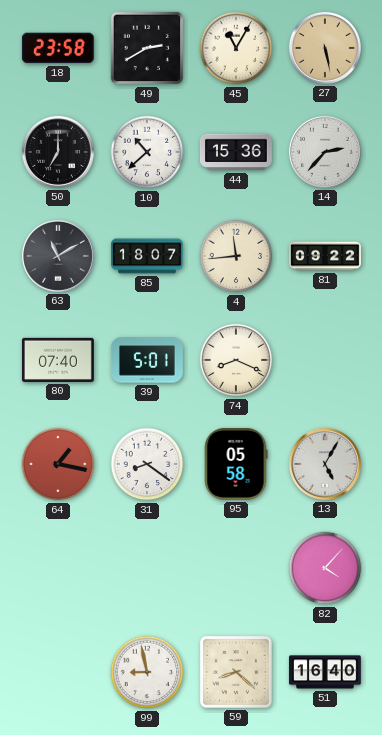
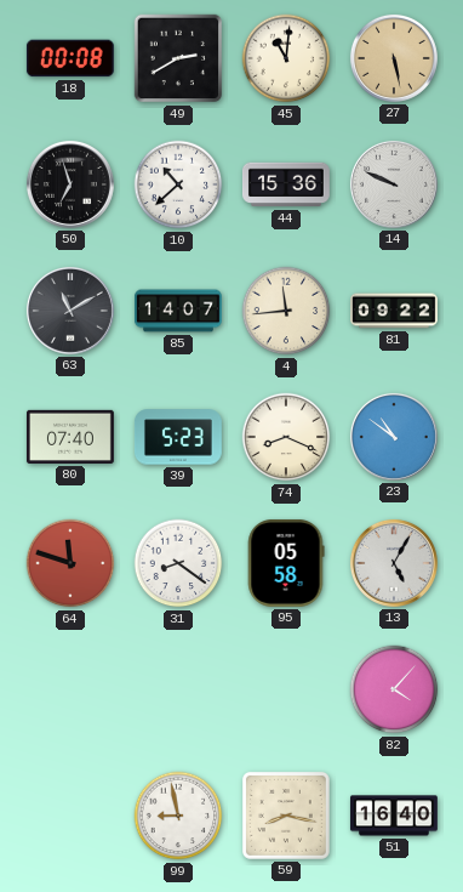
18: 23:58 -> 00:08
45: 11:05 -> 11:01
50: 7:00 -> 6:57
14: 2:37 -> 9:49
85: 18:07 -> 14:07
39: 5:01 -> 5:23
23: none -> 10:51
64: 1:17 -> 11:48
59: 8:22 -> 8:17
